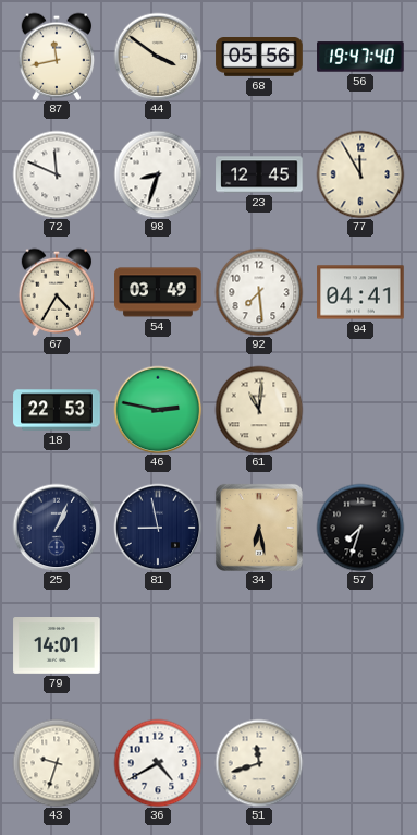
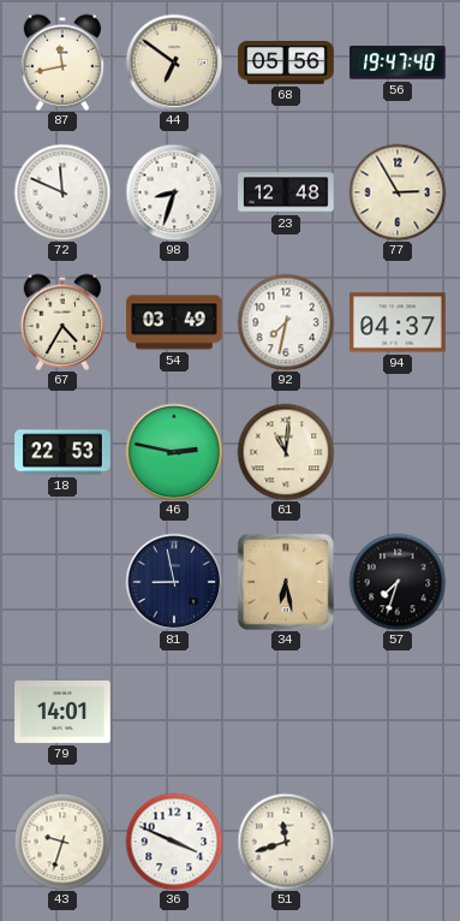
44: 3:51 -> 6:51
23: 12:45 -> 12:48
77: 11:55 -> 2:55
92: 7:29 -> 7:32
94: 04:41 -> 04:37
25: 1:04 -> none
36: 4:40 -> 3:49
